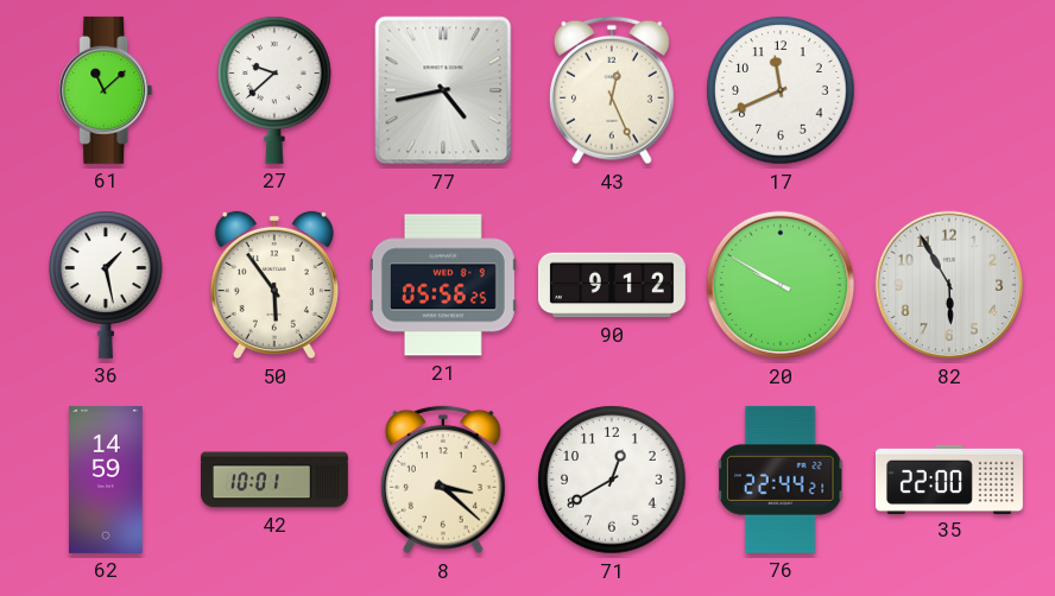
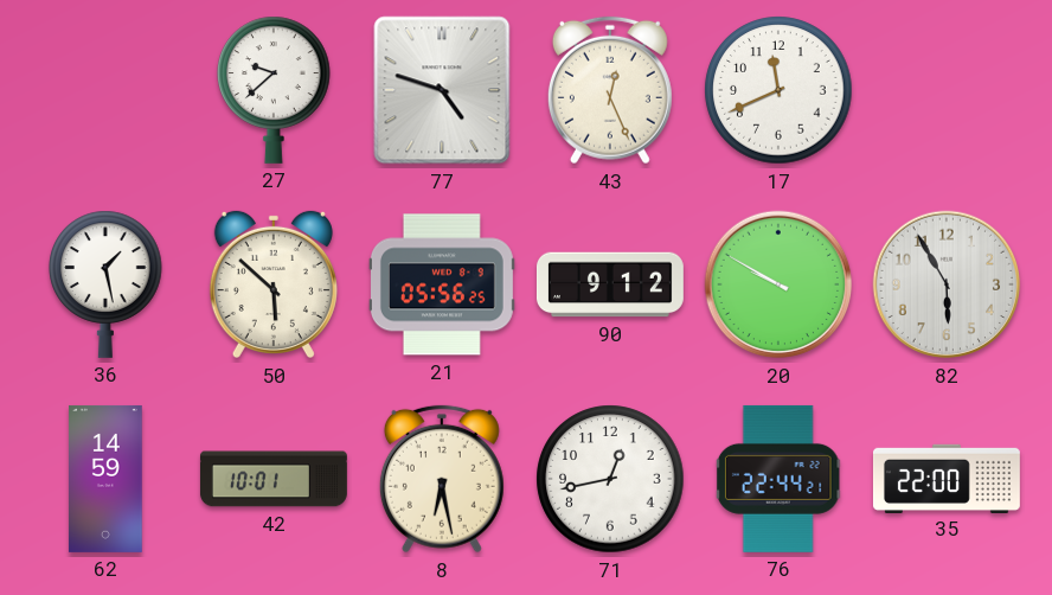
61: 11:08 -> none
77: 4:43 -> 4:48
50: 5:54 -> 5:52
8: 3:22 -> 6:28
71: 12:40 -> 12:43
